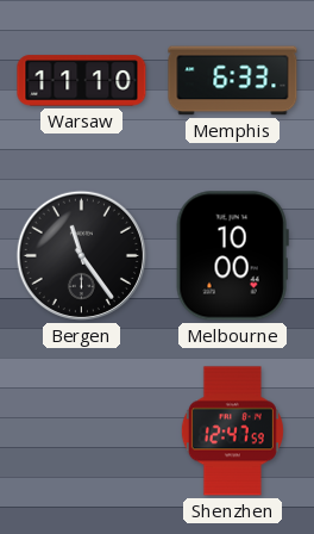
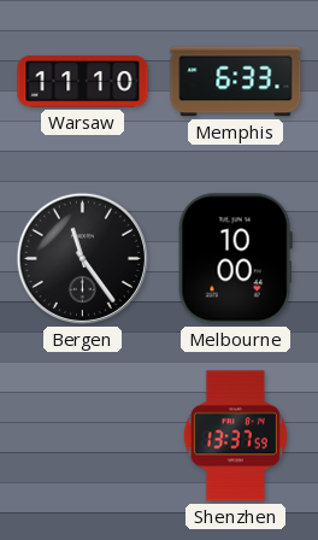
Shenzhen: 12:47 -> 13:37
